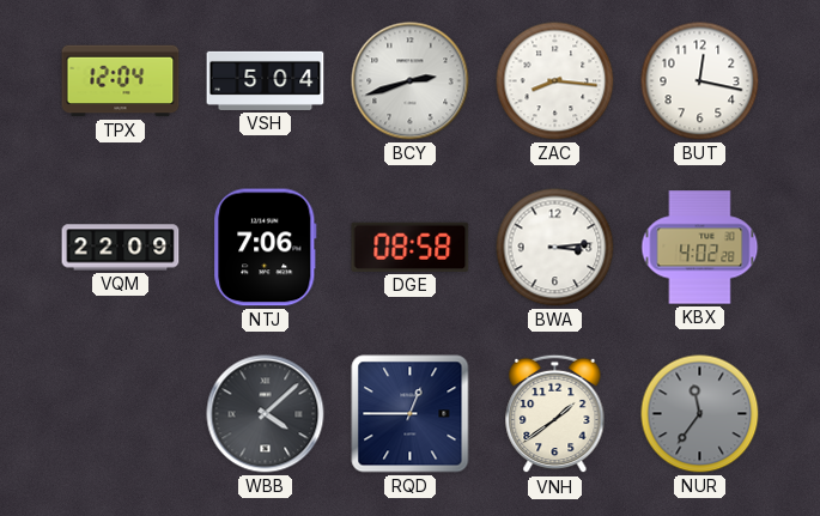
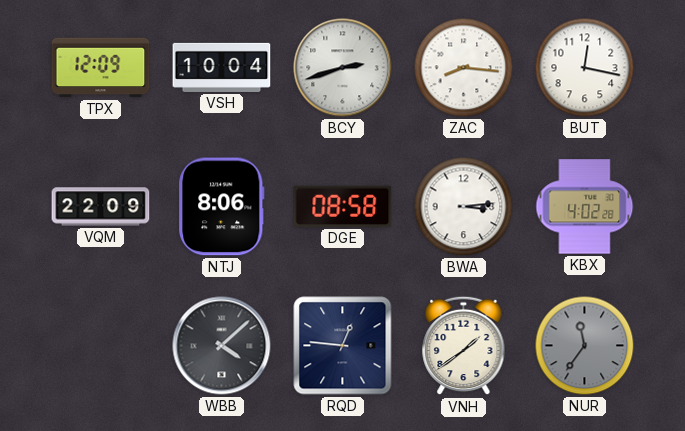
TPX: 12:04 -> 12:09
VSH: 5:04 -> 10:04
NTJ: 7:06 -> 8:06
RQD: 12:45 -> 12:46
